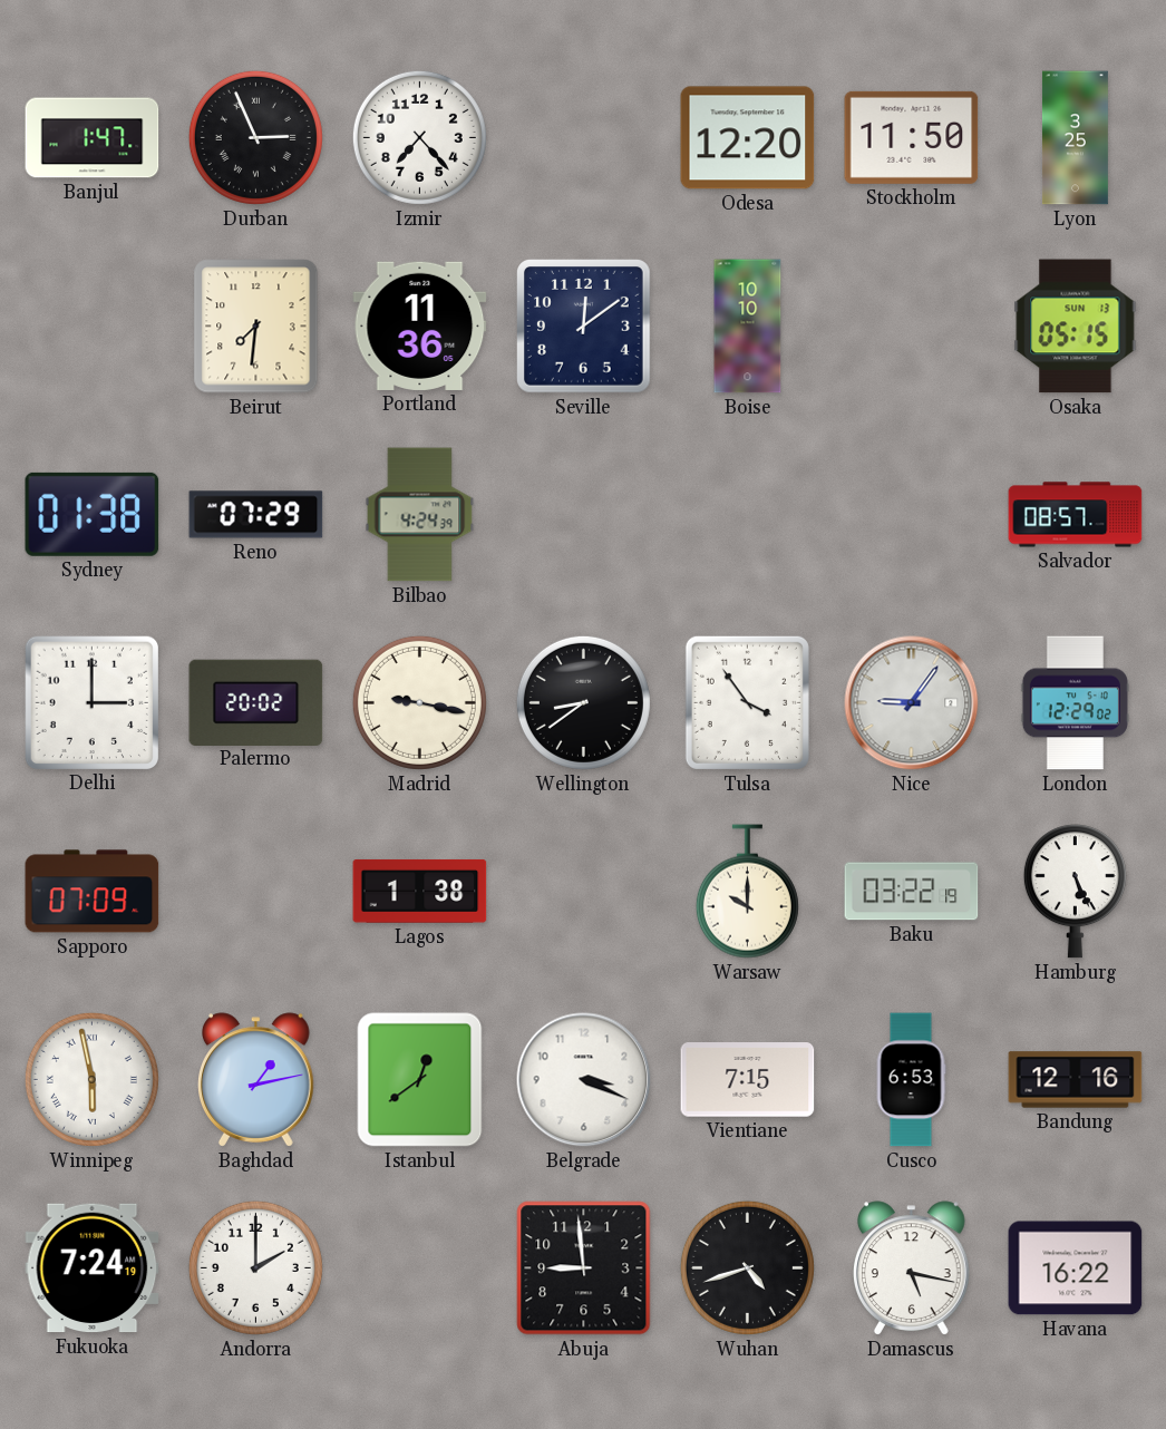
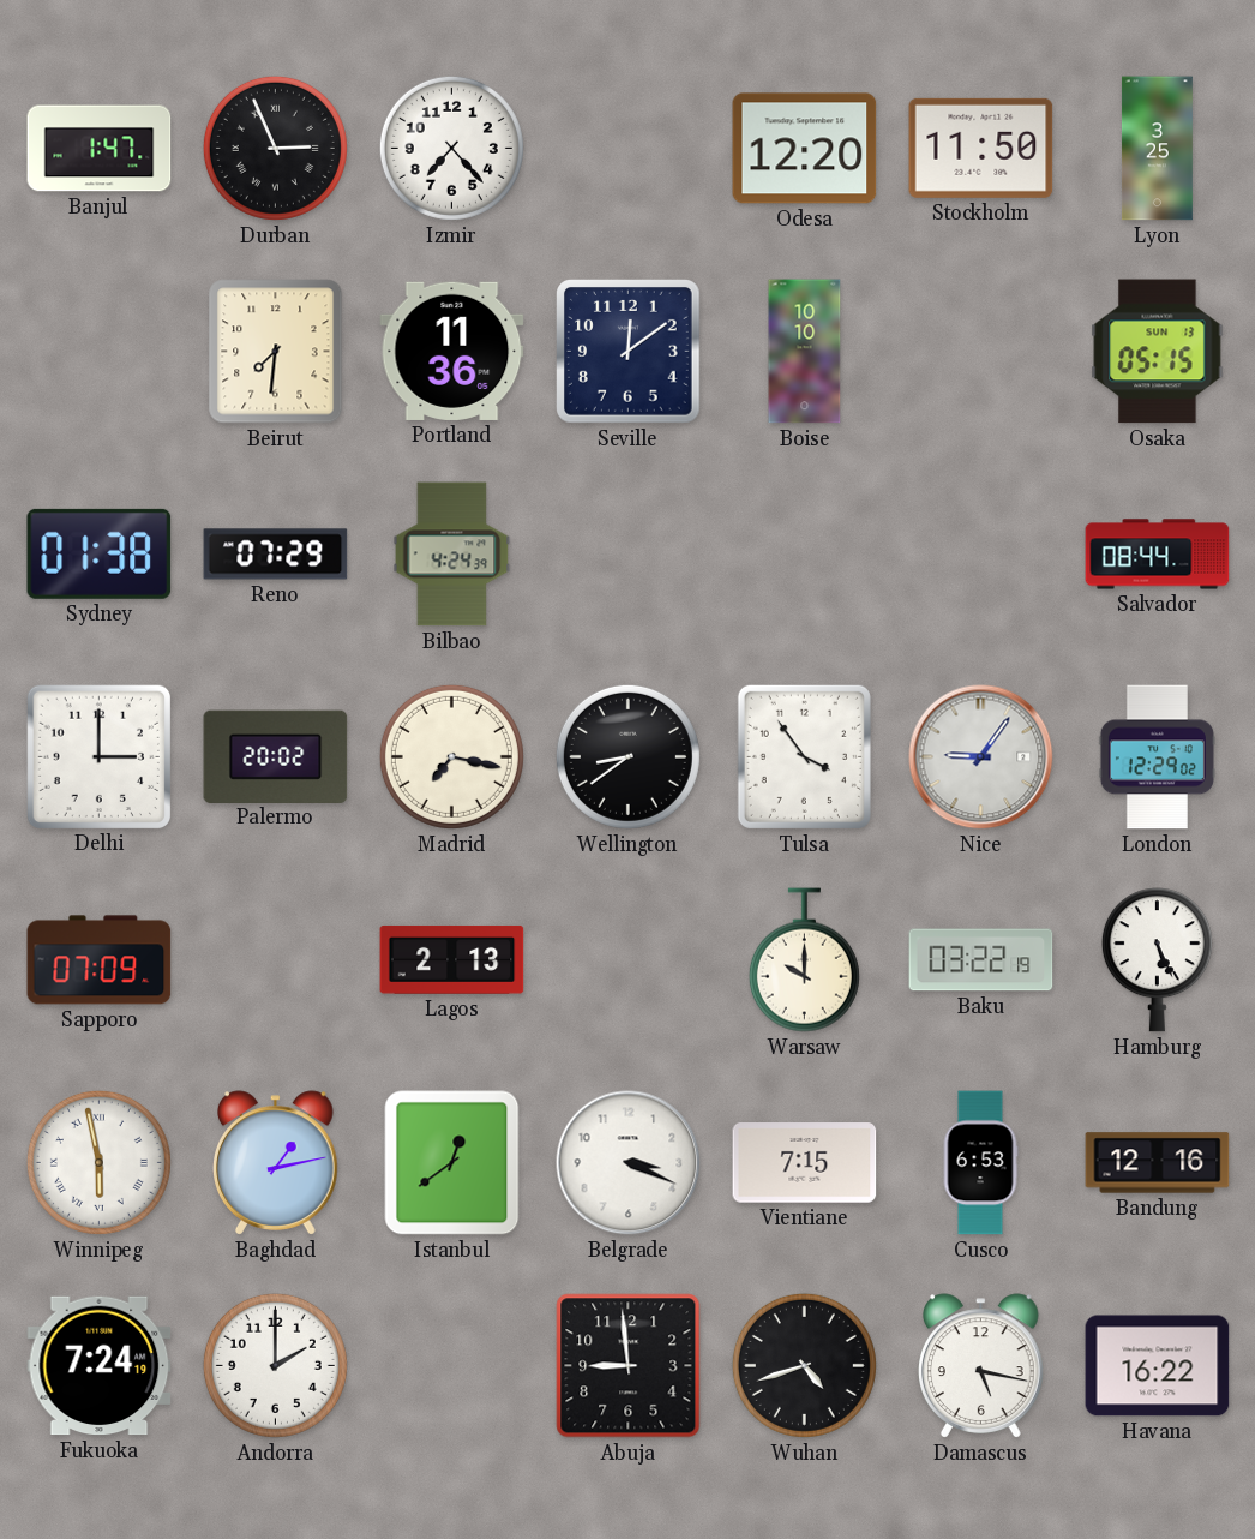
Salvador: 08:57 -> 08:44
Madrid: 9:17 -> 7:17
Lagos: 1:38 -> 2:13
